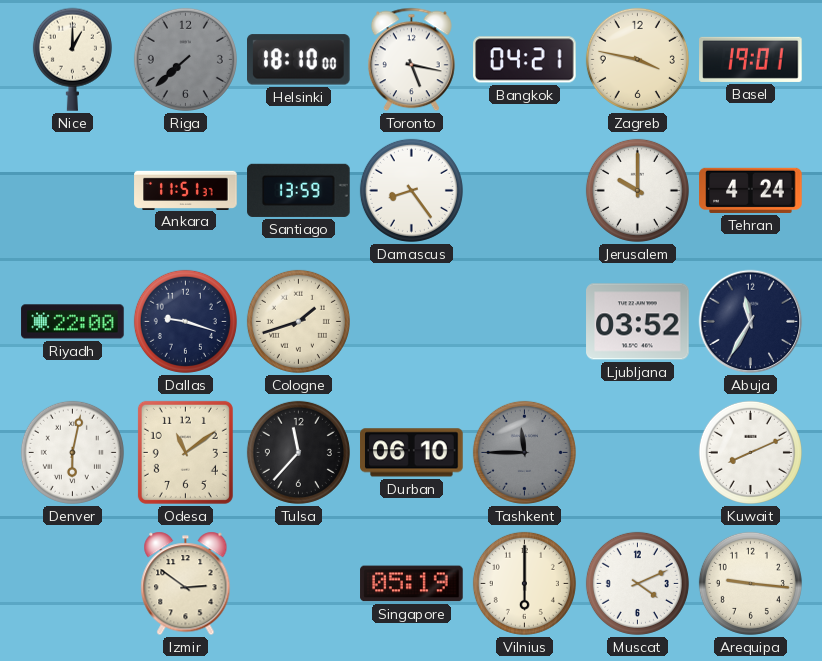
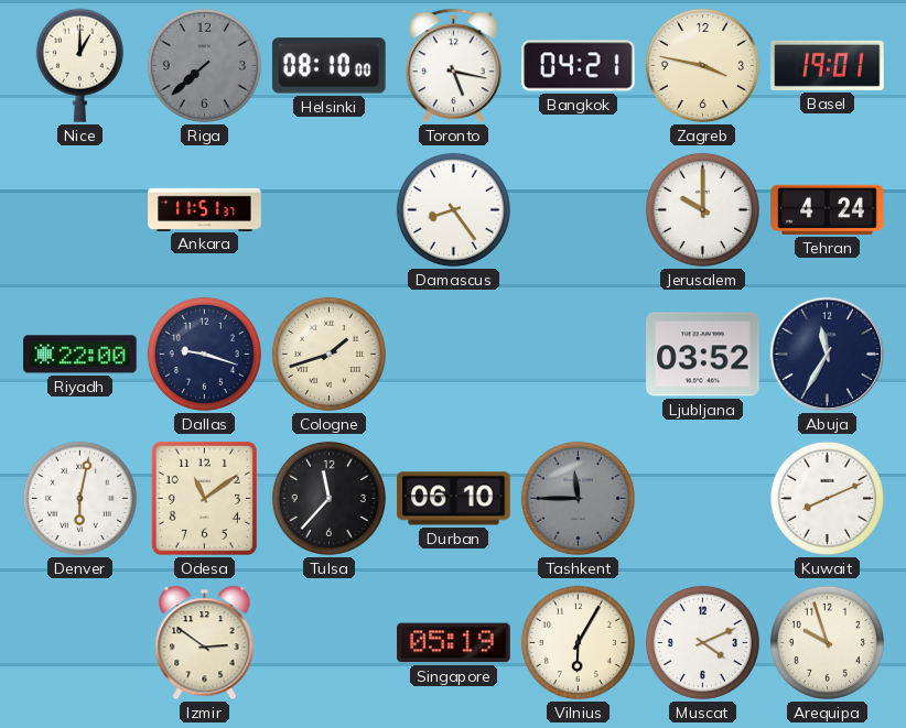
Helsinki: 18:10 -> 08:10
Santiago: 13:59 -> none
Vilnius: 6:00 -> 6:05
Arequipa: 9:16 -> 9:57
